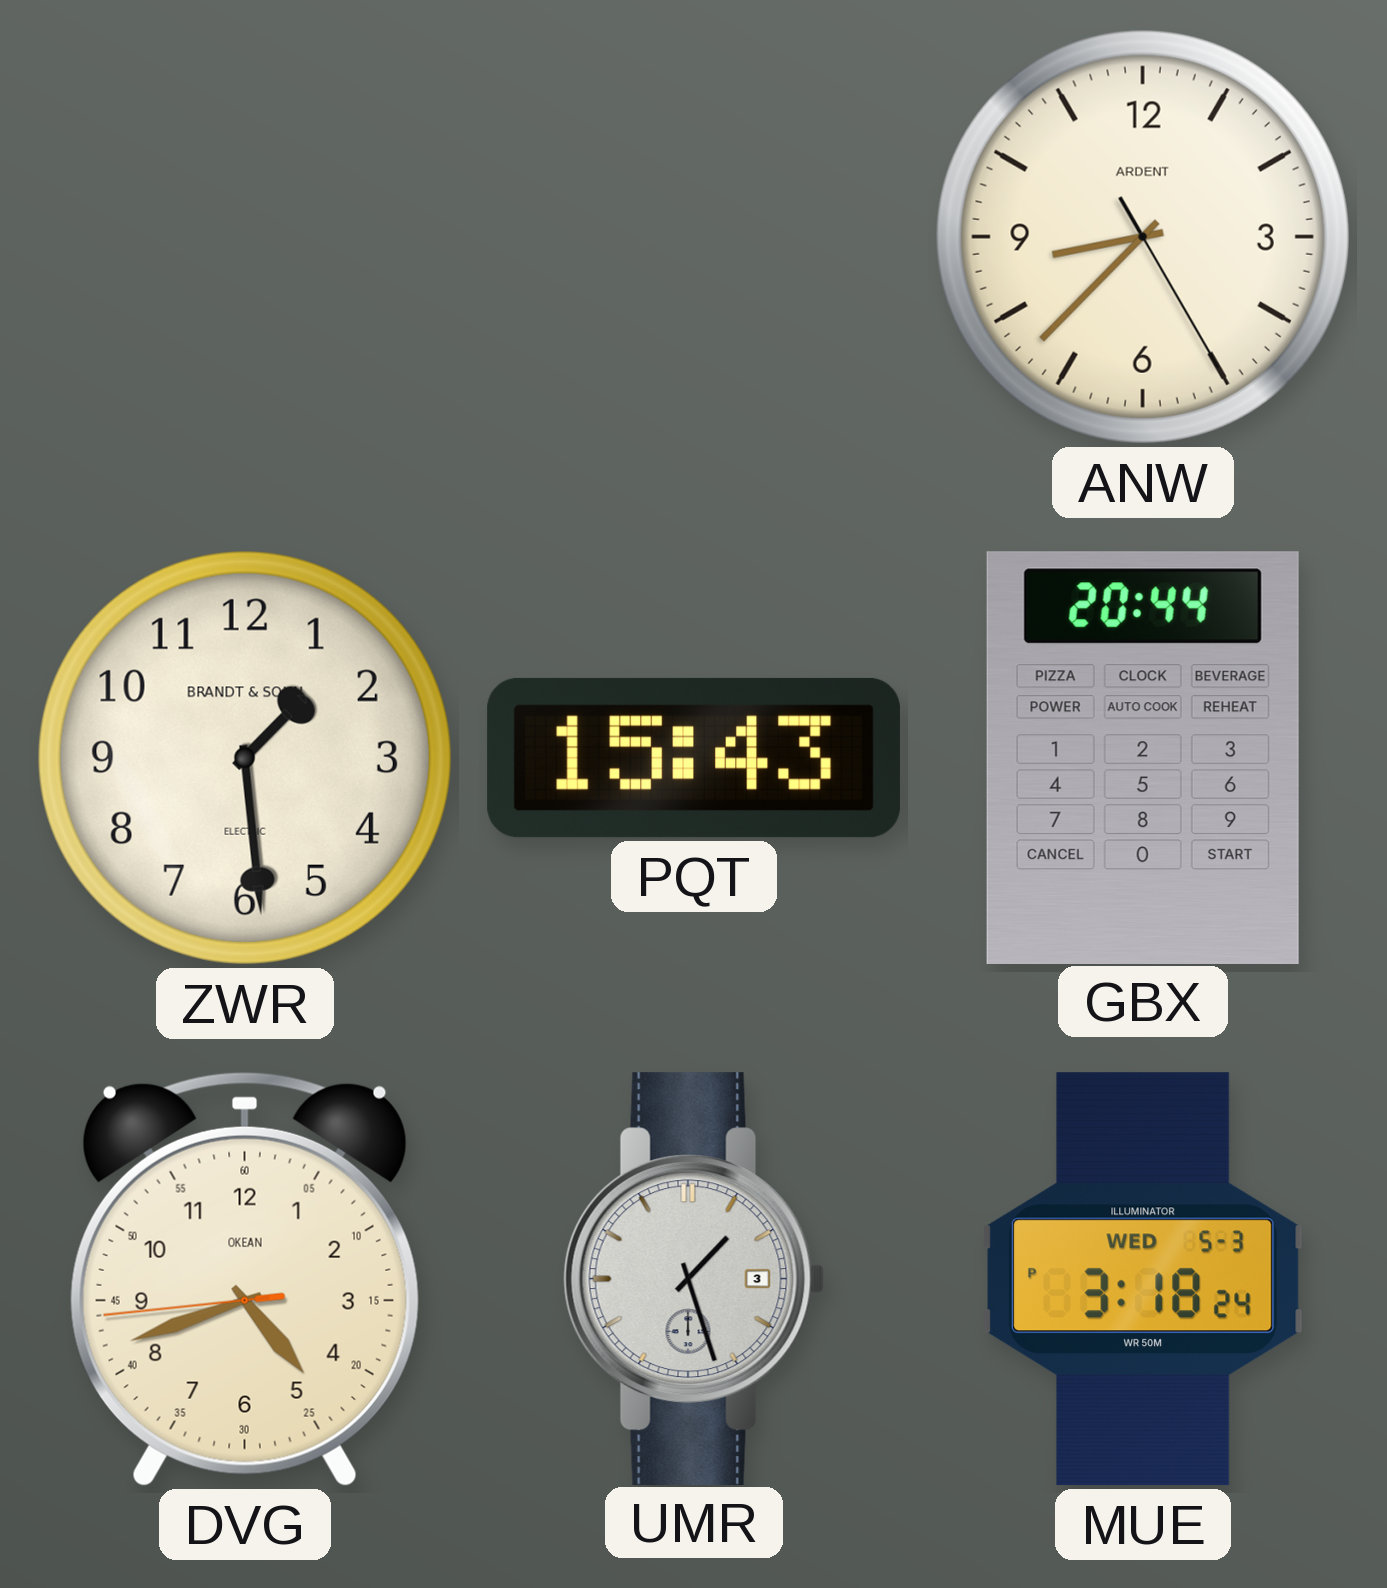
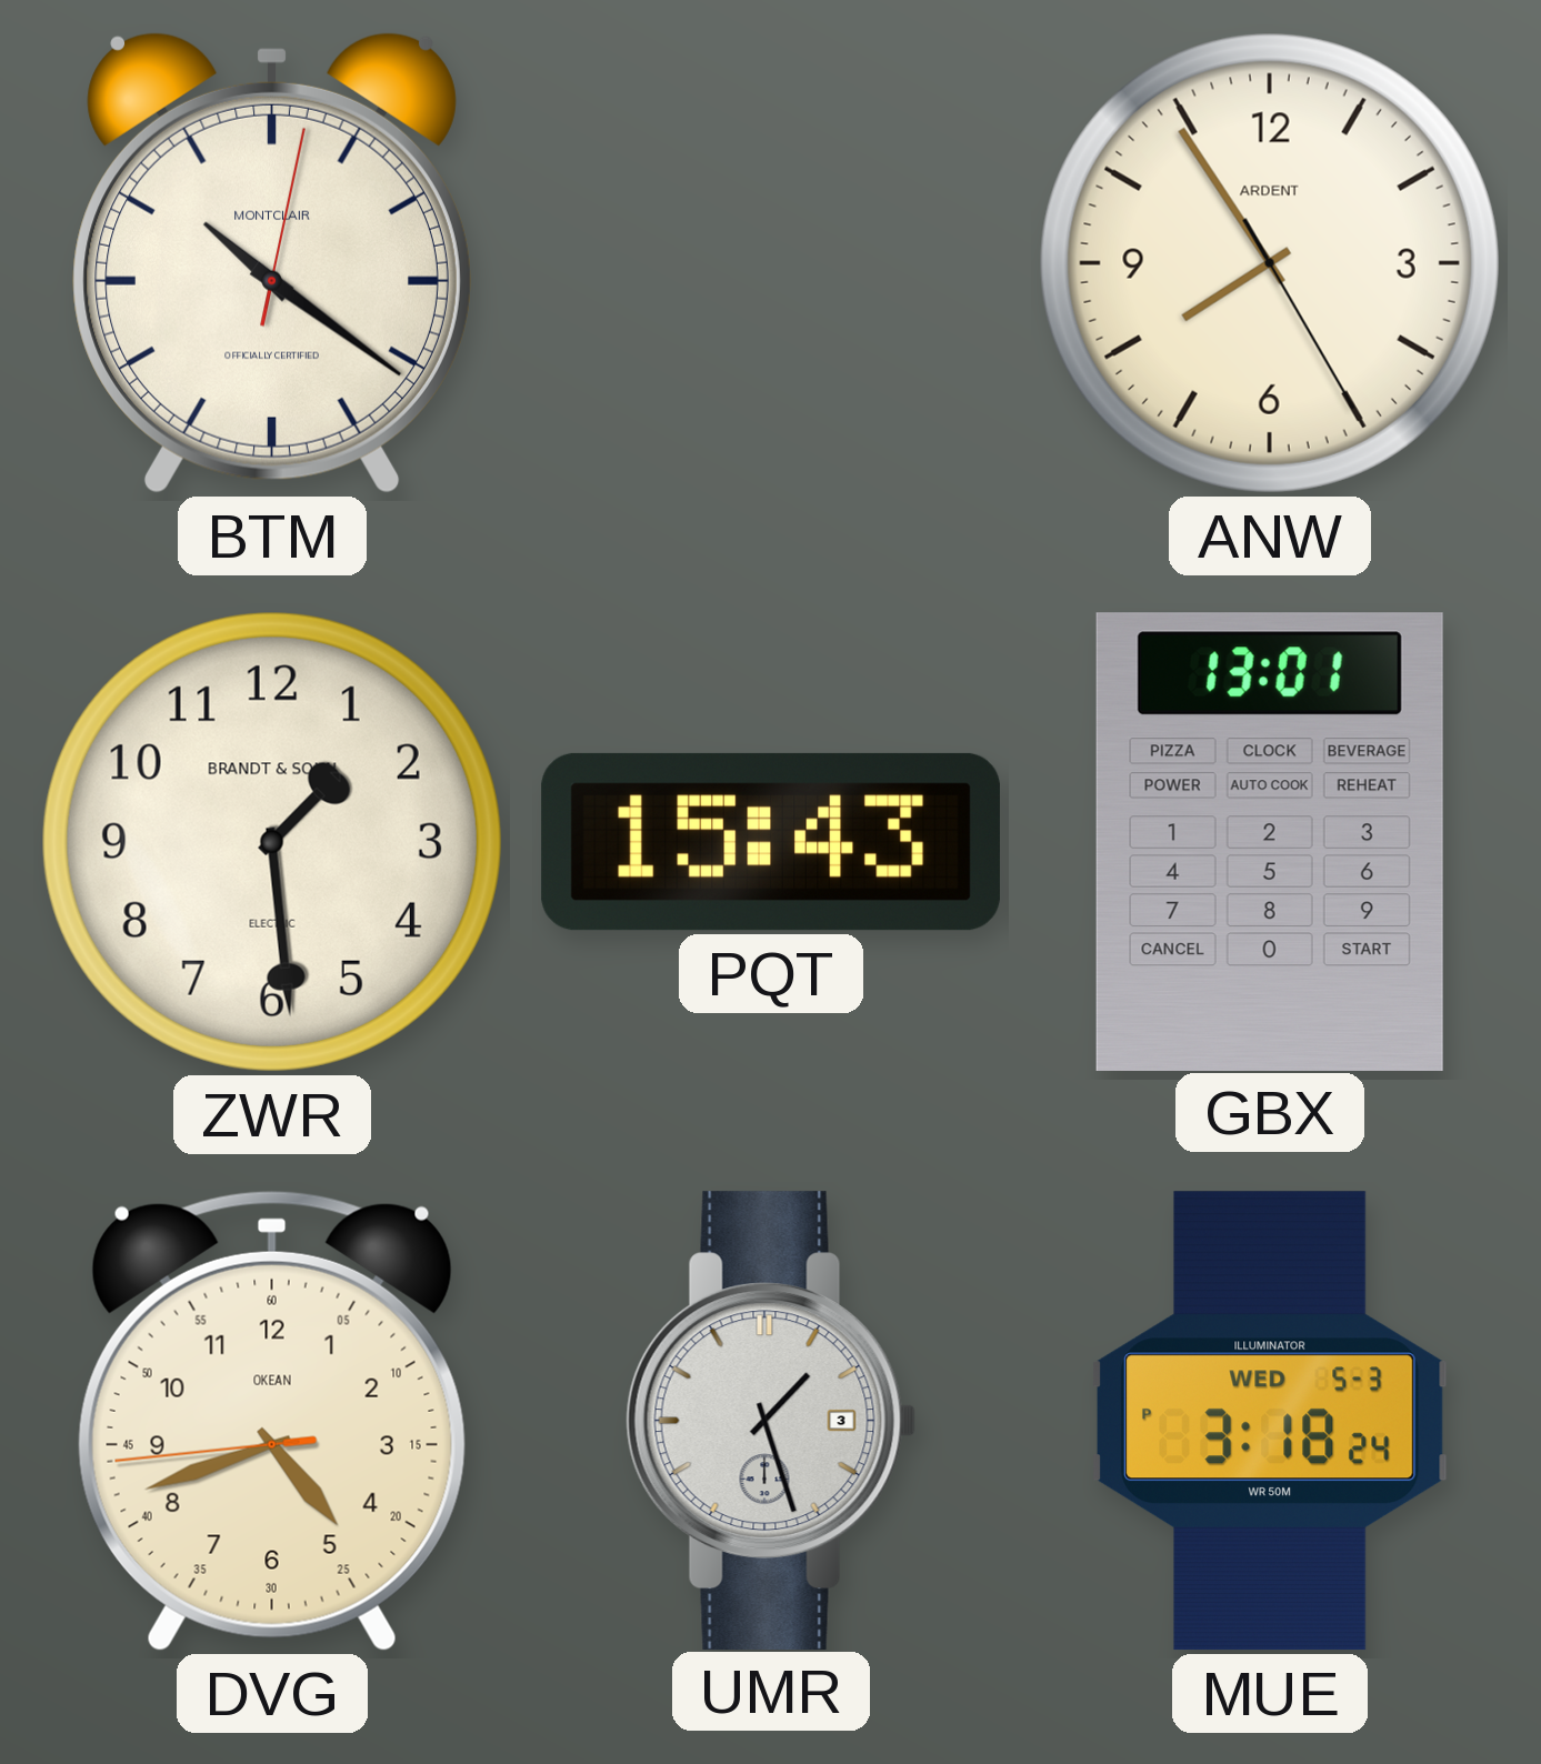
BTM: none -> 10:21
ANW: 8:37 -> 7:54
GBX: 20:44 -> 13:01
